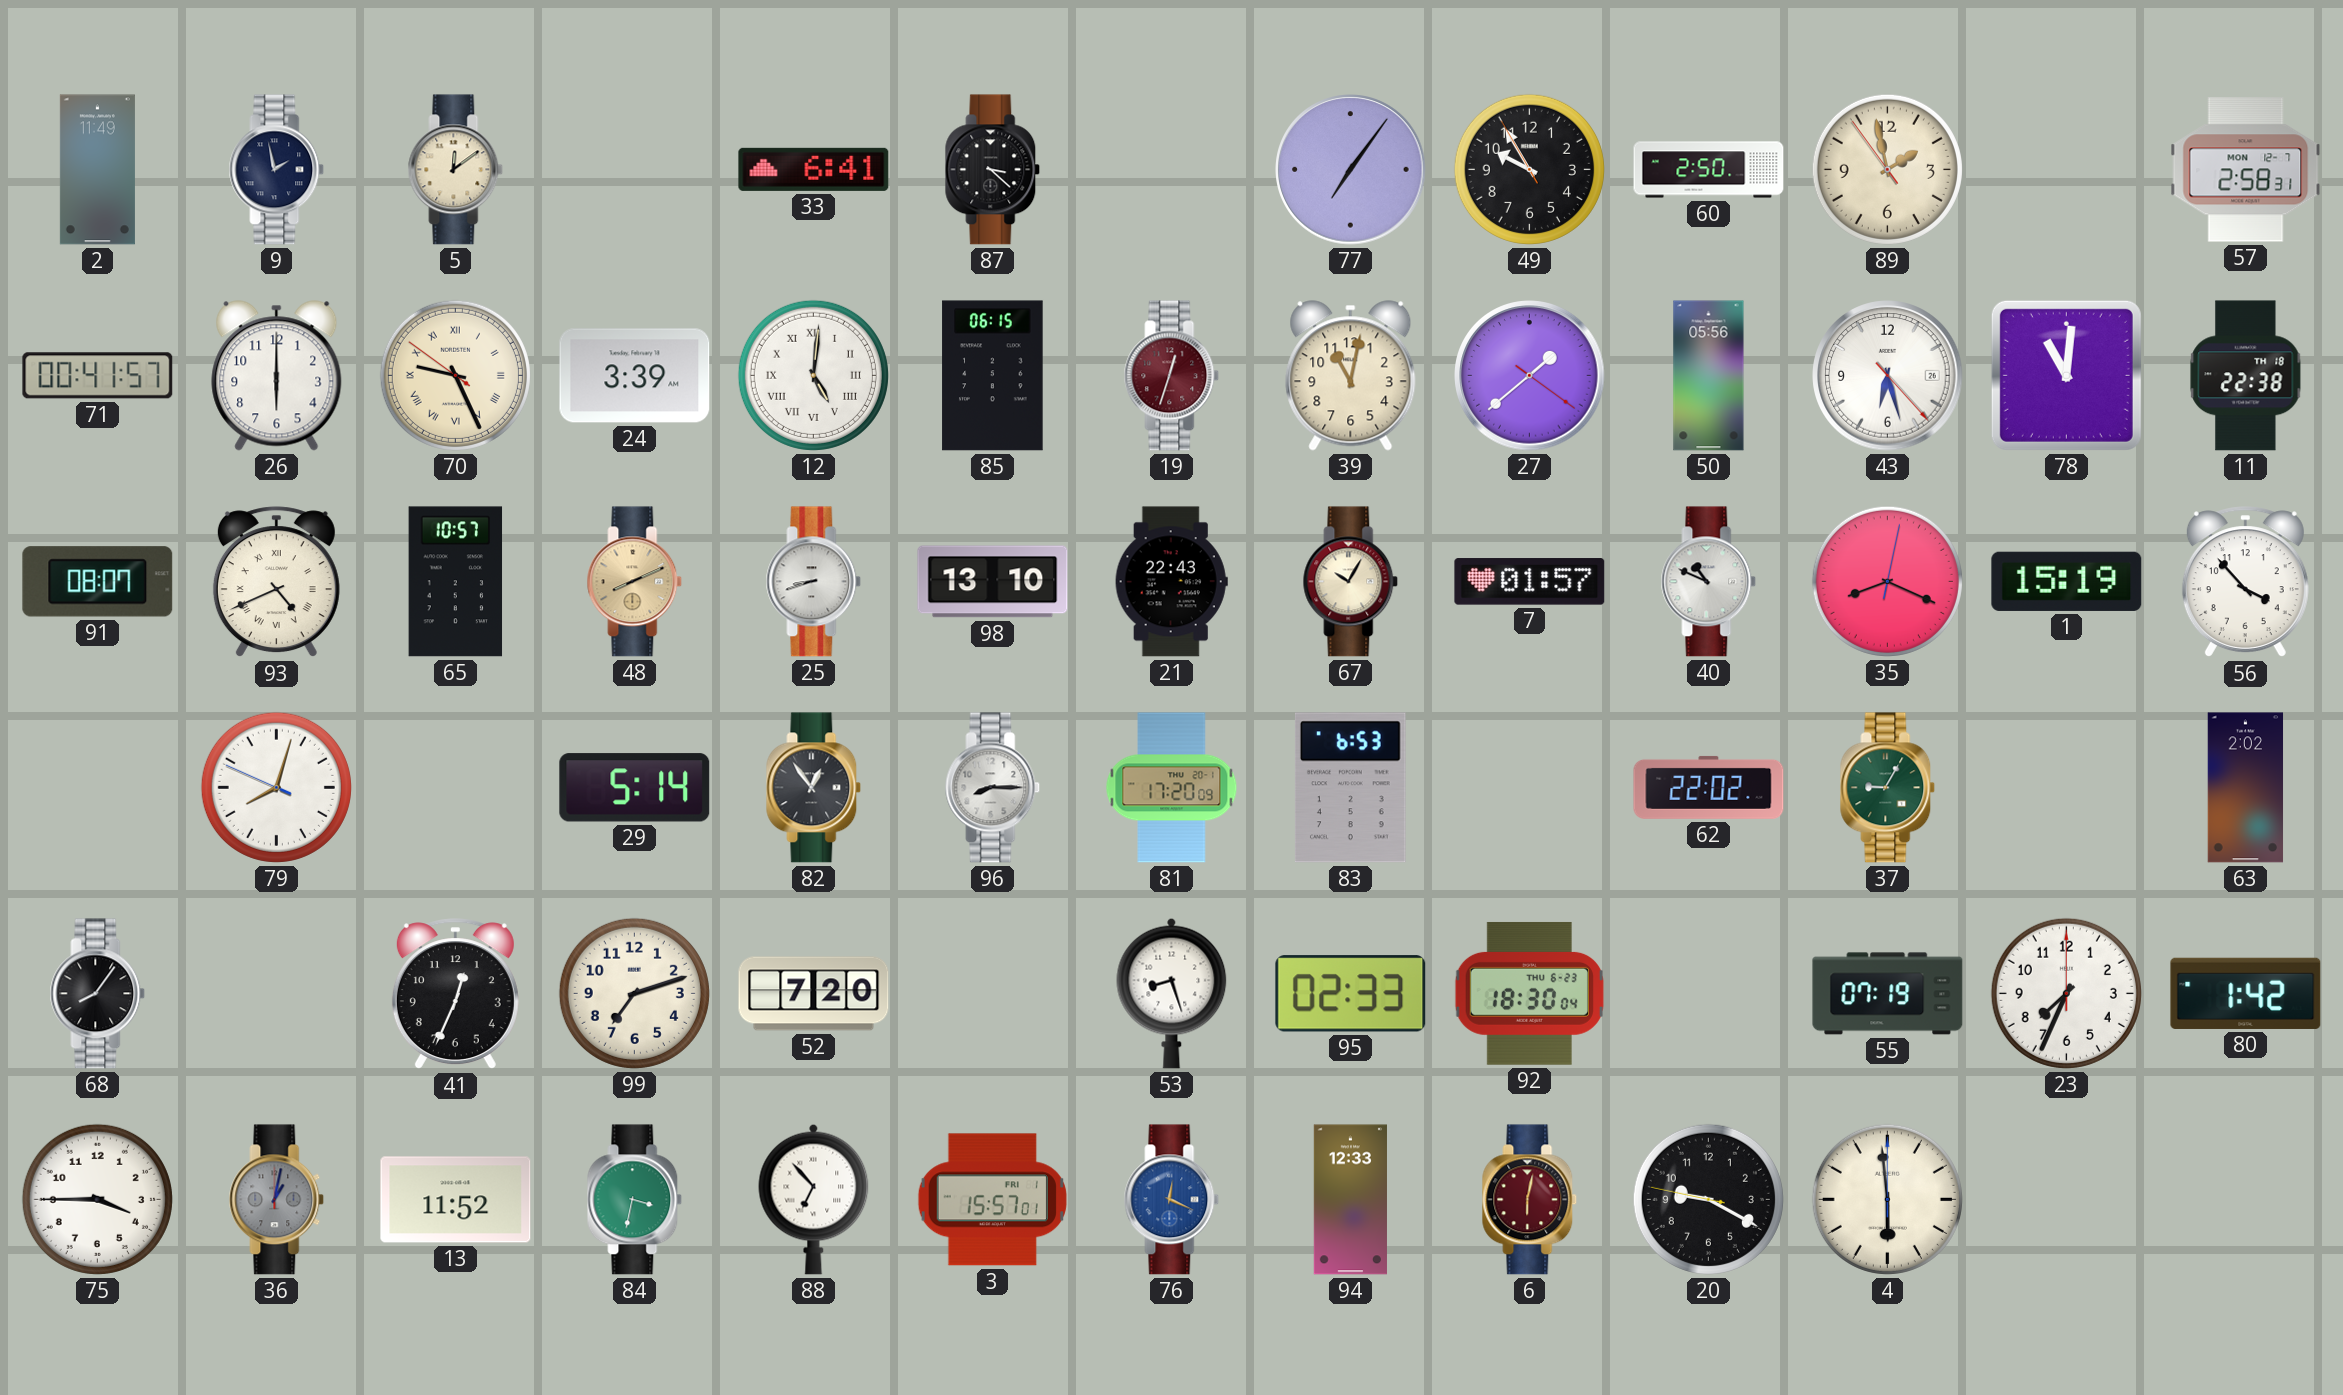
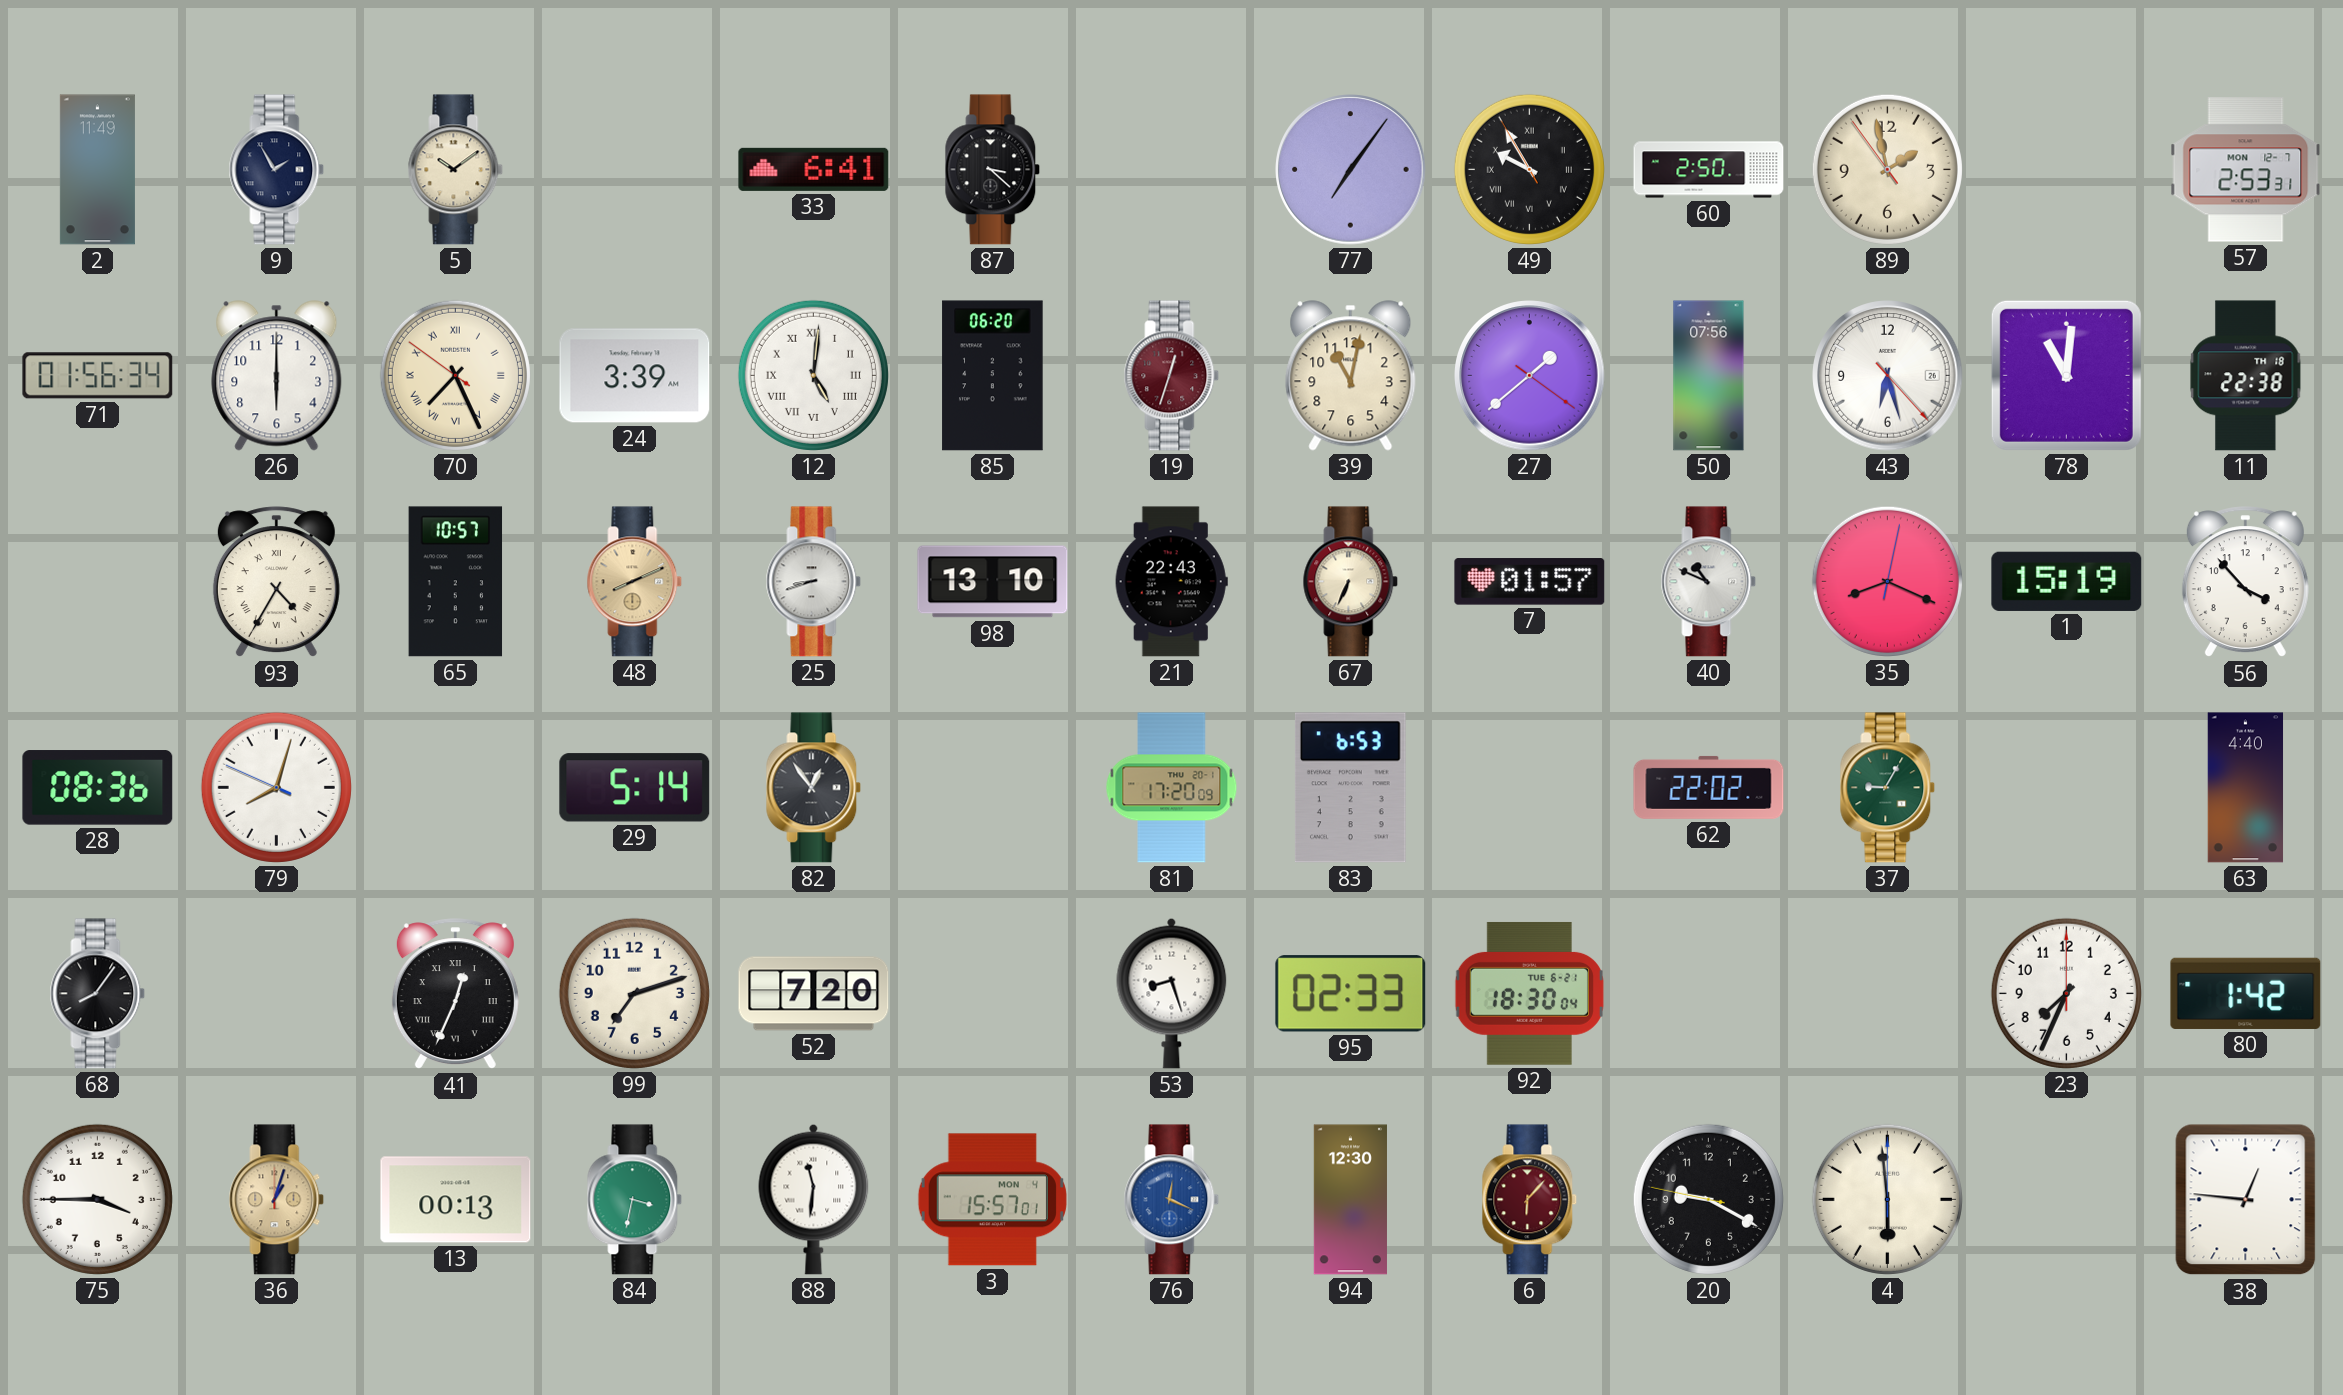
9: 1:58 -> 1:55
5: 12:09 -> 10:09
49 numerals: Arabic -> Roman
57: 2:58 -> 2:53
71: 00:41 -> 01:56
70: 9:25 -> 7:25
85: 06:15 -> 06:20
50: 05:56 -> 07:56
91: 08:07 -> none
93: 4:41 -> 4:35
67: 10:05 -> 6:34
28: none -> 08:36
96: 8:15 -> none
63: 2:02 -> 4:40
41 numerals: Arabic -> Roman
92 date: THU 6-23 -> TUE 6-21
55: 07:19 -> none
36: 1:02 -> 1:03
36 dial: grey -> champagne
13: 11:52 -> 00:13
88: 6:53 -> 11:31
3 date: FRI 1 -> MON 4
94: 12:33 -> 12:30
6: 6:02 -> 6:07
38: none -> 12:46
